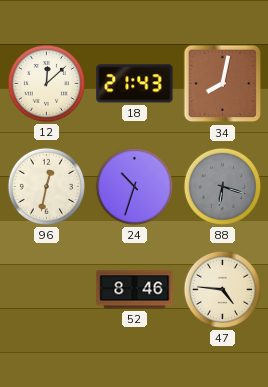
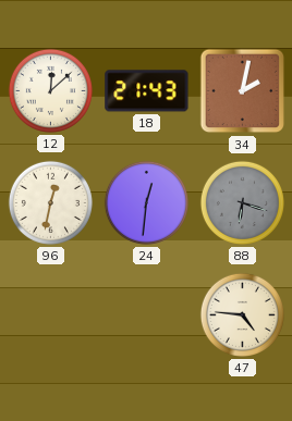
34: 8:02 -> 2:02
24: 10:33 -> 12:31
52: 8:46 -> none
